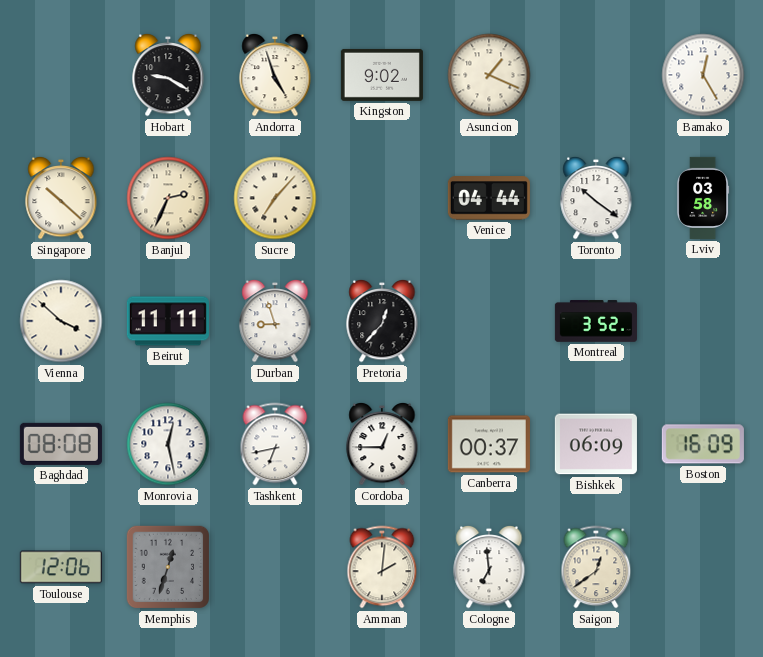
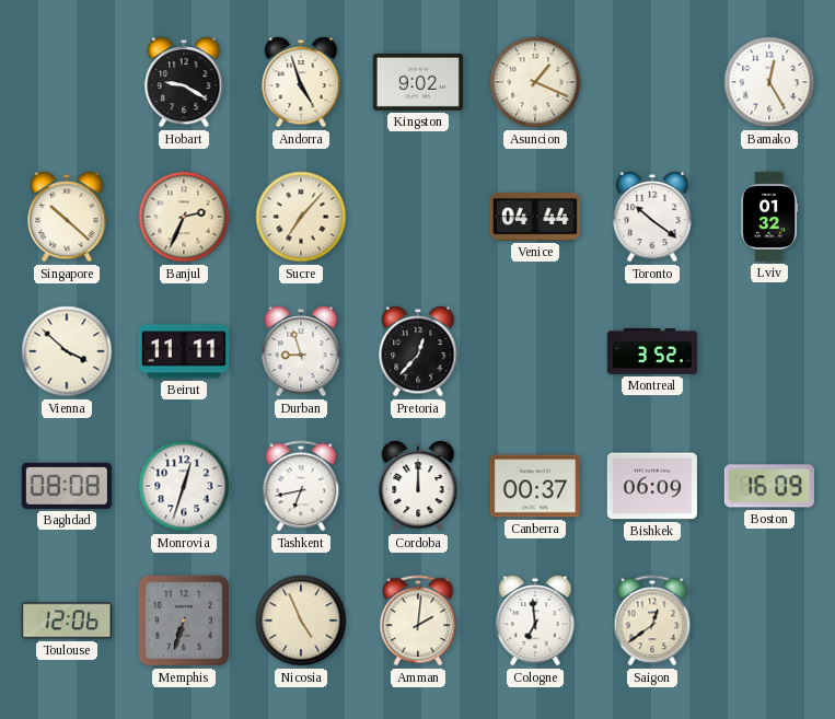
Lviv: 03:58 -> 01:32
Monrovia: 12:28 -> 12:33
Cordoba: 12:45 -> 12:00
Memphis: 12:33 -> 6:33
Nicosia: none -> 4:56
